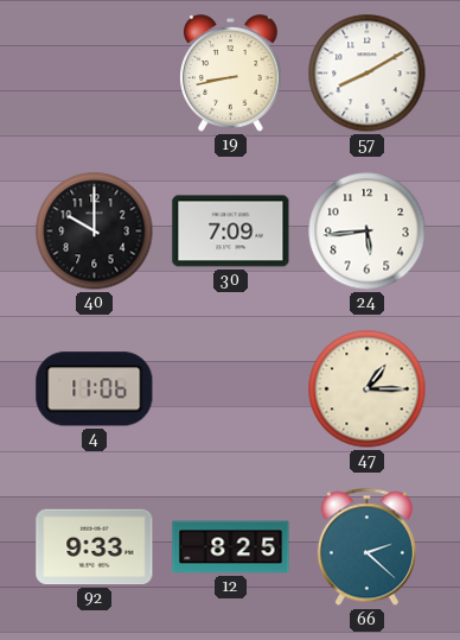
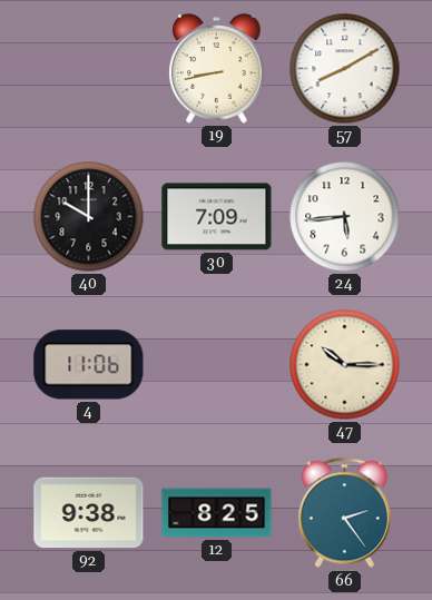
47: 1:15 -> 10:15
92: 9:33 -> 9:38
66: 2:22 -> 2:24
